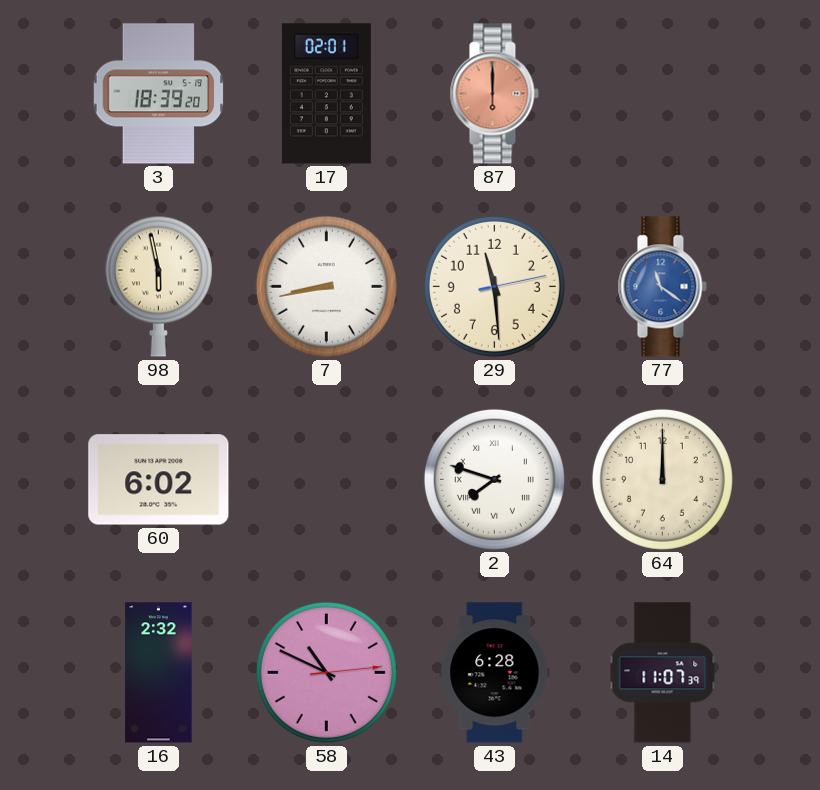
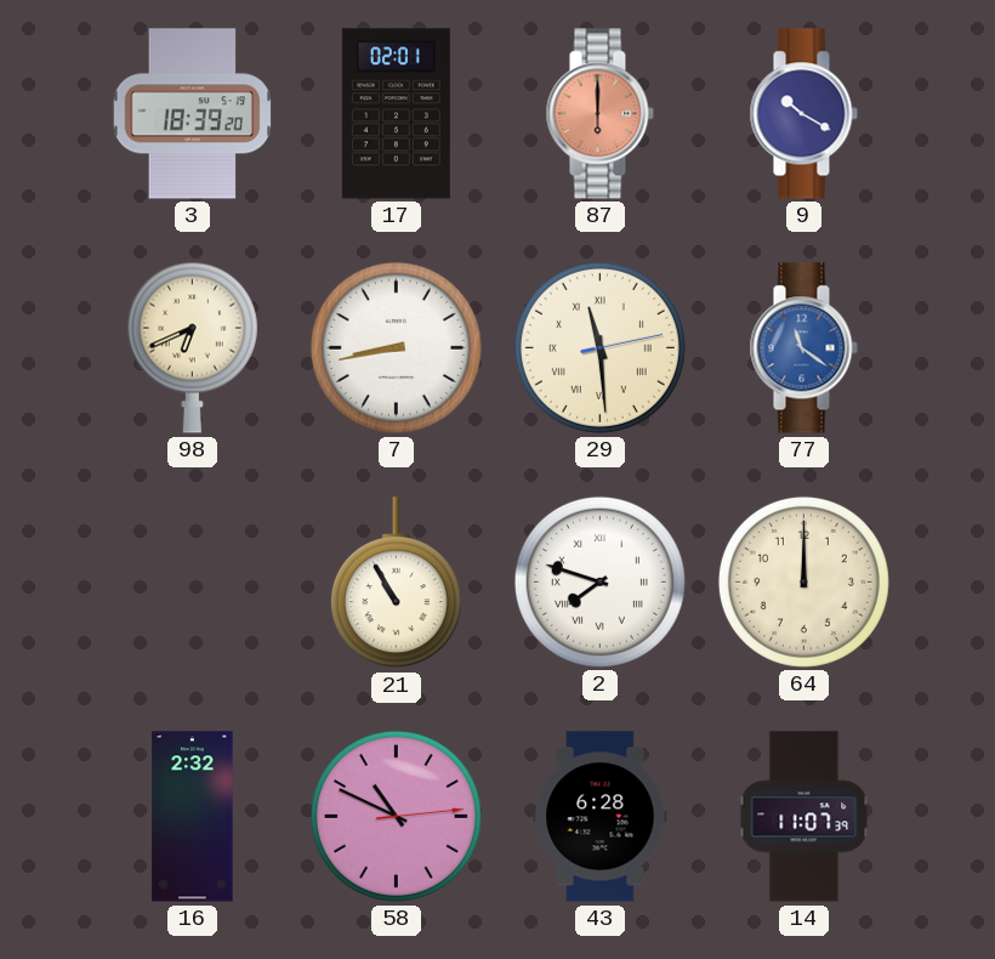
9: none -> 10:20
98: 5:58 -> 6:41
29 numerals: Arabic -> Roman
60: 6:02 -> none
21: none -> 10:55
